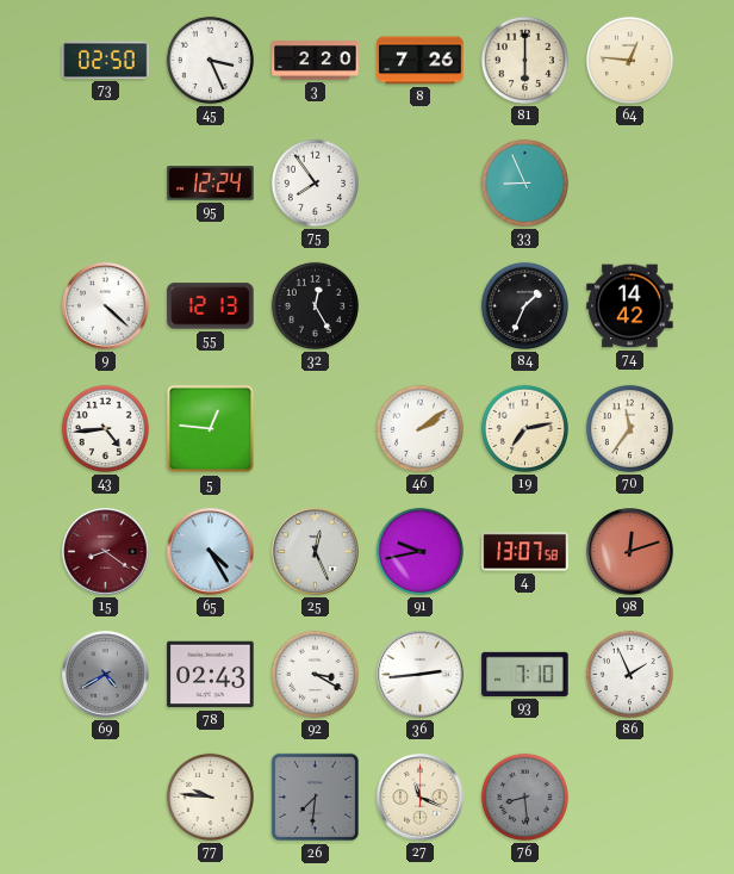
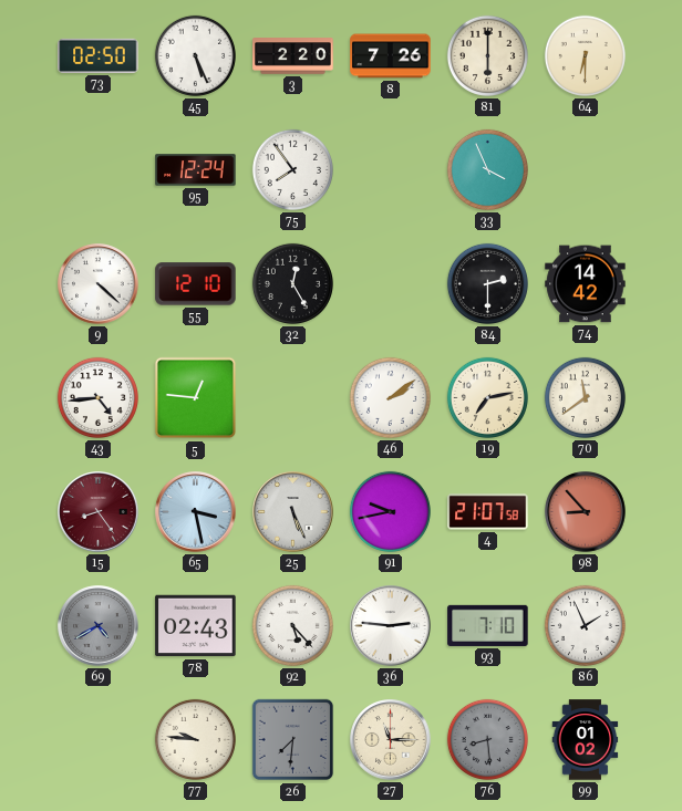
45: 3:26 -> 5:26
64: 12:46 -> 6:30
33: 8:56 -> 3:56
55: 12:13 -> 12:10
84: 1:34 -> 2:30
70: 11:36 -> 11:39
15: 8:21 -> 8:24
65: 4:25 -> 3:28
25: 12:26 -> 5:26
4: 13:07 -> 21:07
98: 12:12 -> 8:53
92: 3:20 -> 5:23
36: 2:44 -> 2:46
27: 11:19 -> 11:15
99: none -> 01:02
